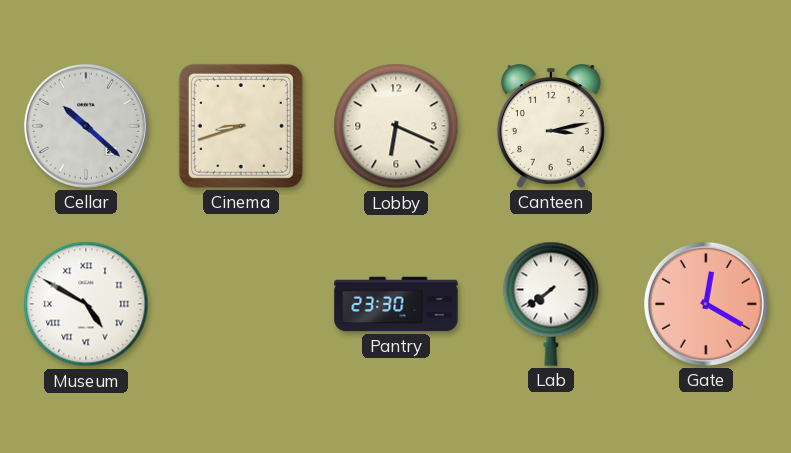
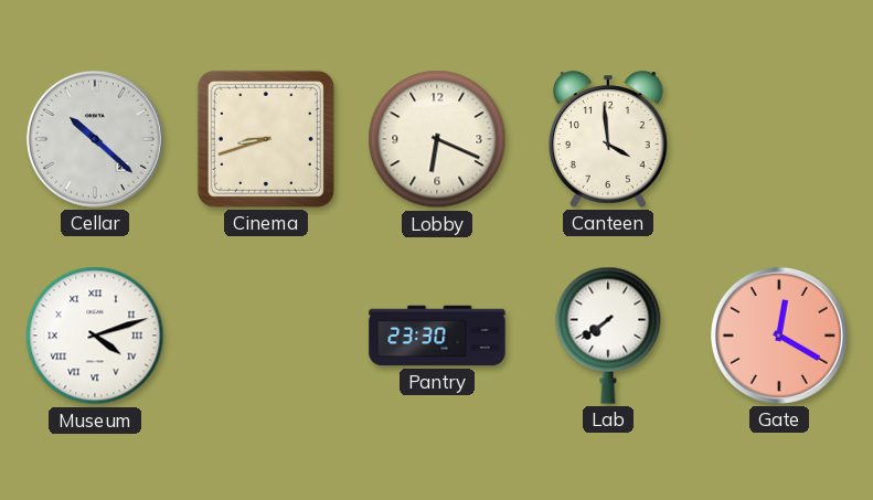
Canteen: 3:13 -> 3:59
Museum: 4:50 -> 4:12
